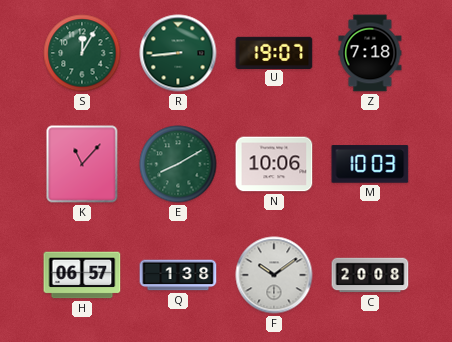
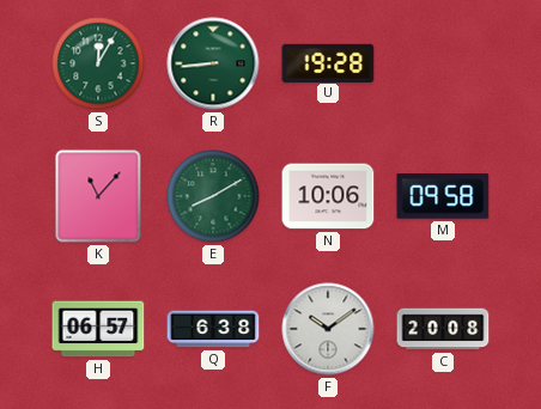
U: 19:07 -> 19:28
Z: 7:18 -> none
M: 10:03 -> 09:58
Q: 1:38 -> 6:38
